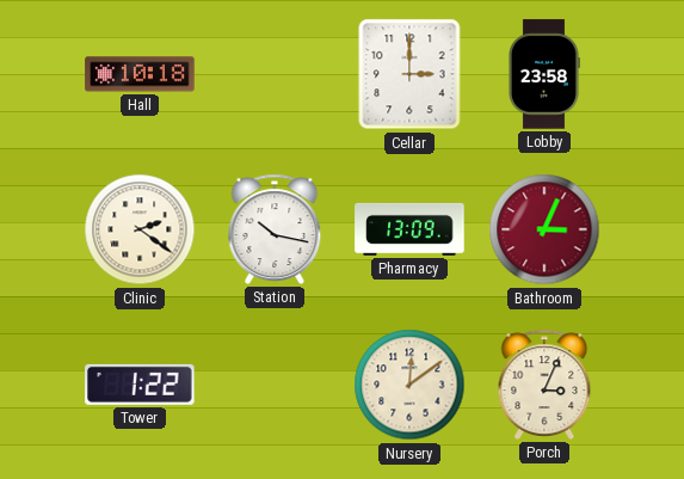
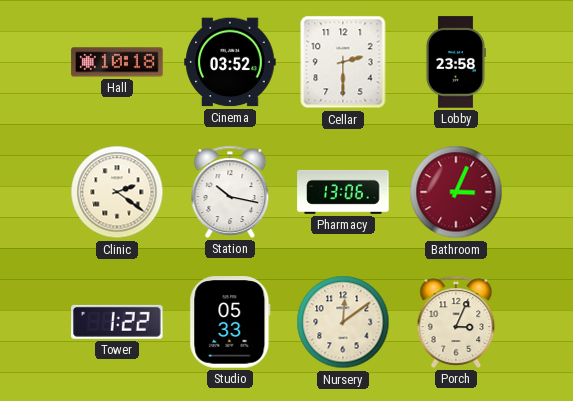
Cinema: none -> 03:52
Cellar: 3:00 -> 2:30
Pharmacy: 13:09 -> 13:06
Studio: none -> 05:33
